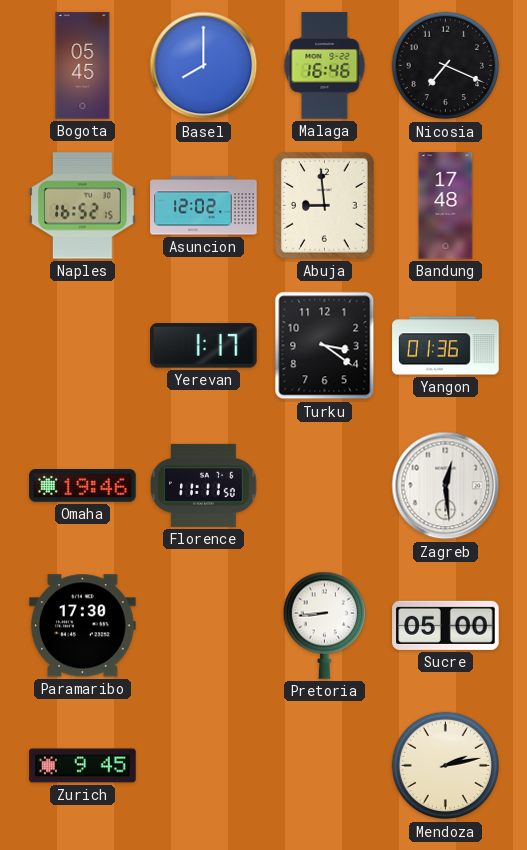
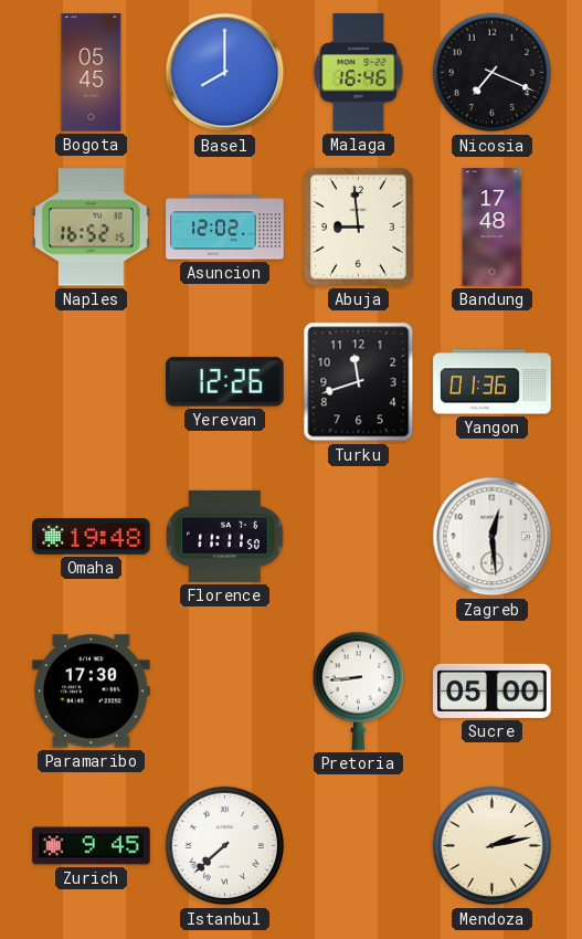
Yerevan: 1:17 -> 12:26
Turku: 3:21 -> 11:42
Omaha: 19:46 -> 19:48
Istanbul: none -> 7:38
